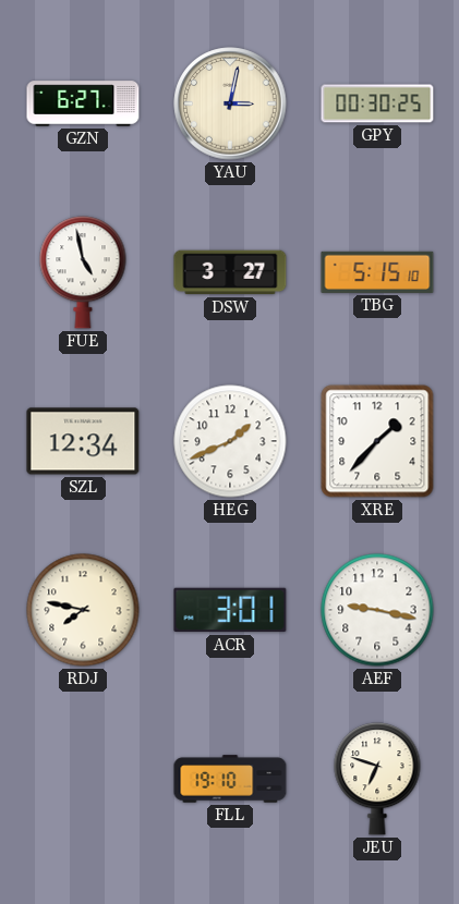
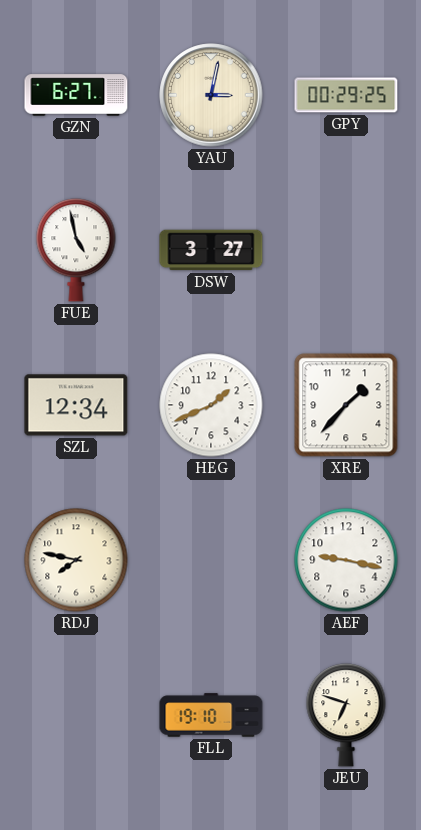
GPY: 00:30 -> 00:29
TBG: 5:15 -> none
ACR: 3:01 -> none
